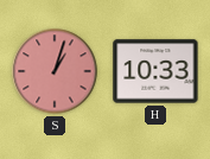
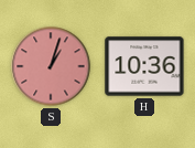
H: 10:33 -> 10:36
